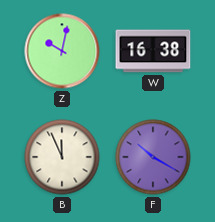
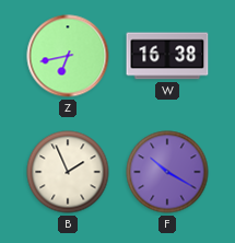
Z: 10:02 -> 6:43
B: 11:56 -> 1:56
